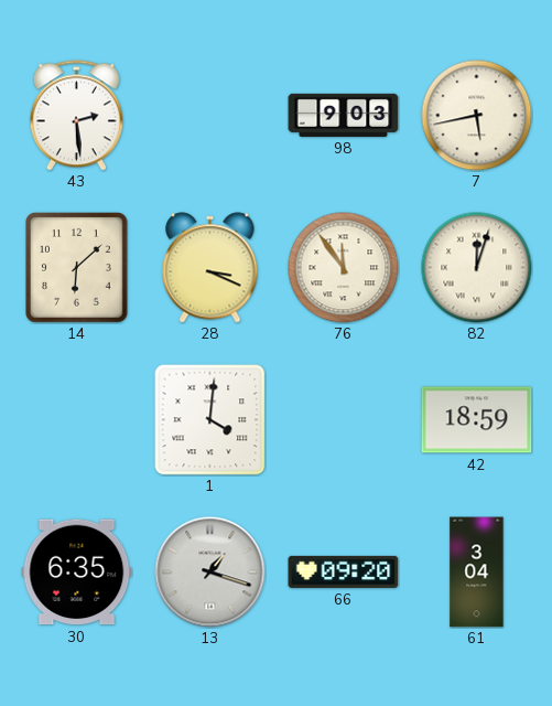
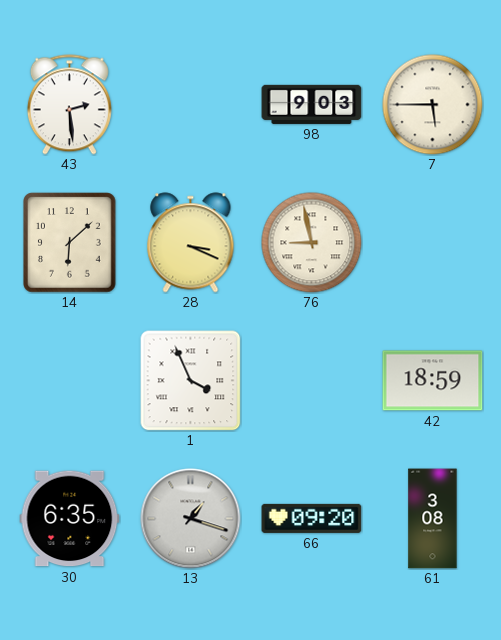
7: 5:43 -> 5:45
76: 11:54 -> 8:58
82: 12:03 -> none
1: 4:01 -> 3:56
61: 3:04 -> 3:08
